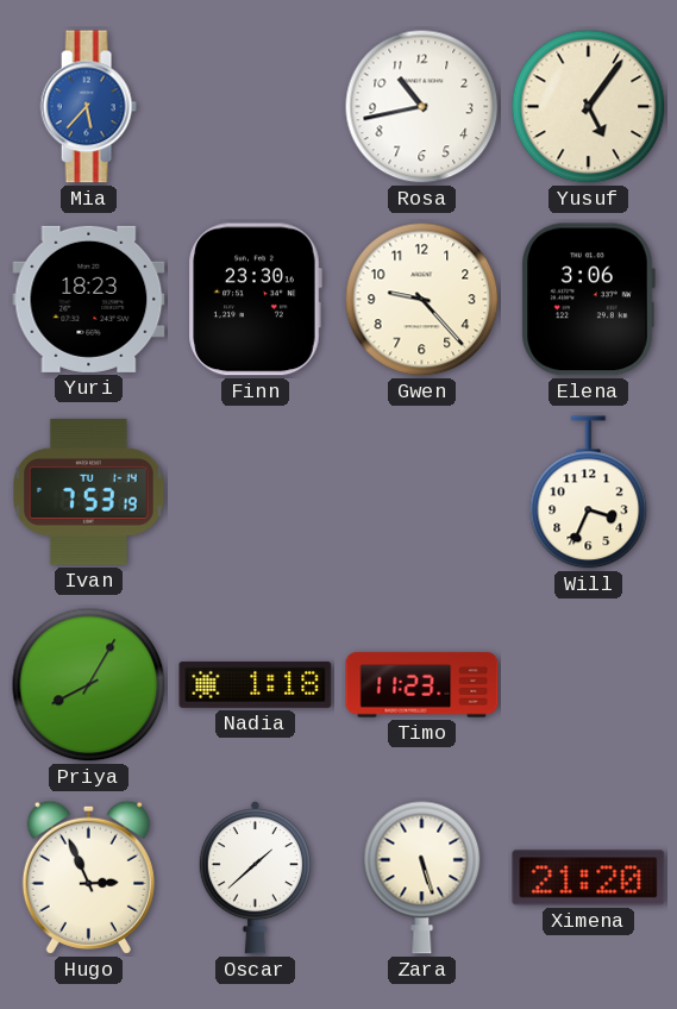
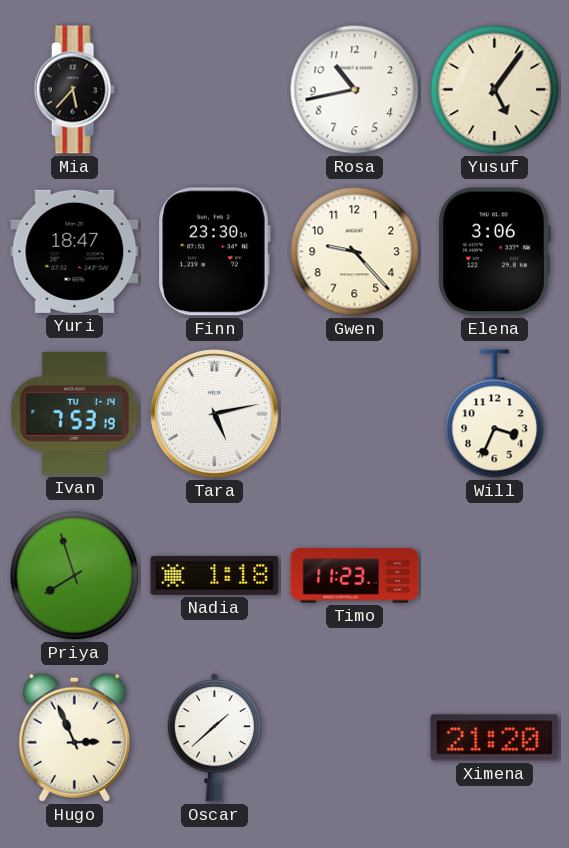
Mia dial: blue -> black
Yuri: 18:23 -> 18:47
Tara: none -> 5:13
Priya: 8:05 -> 7:57
Zara: 5:27 -> none
